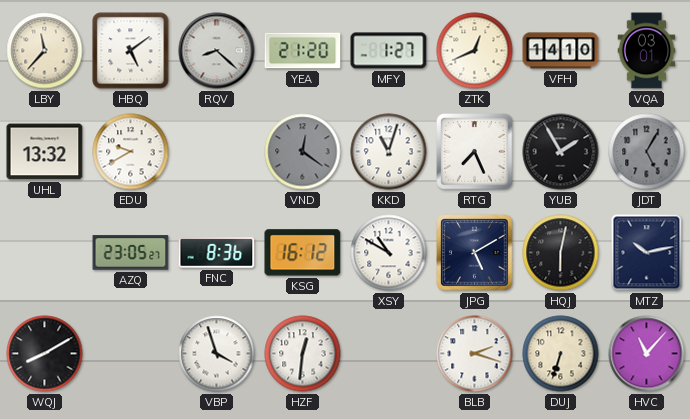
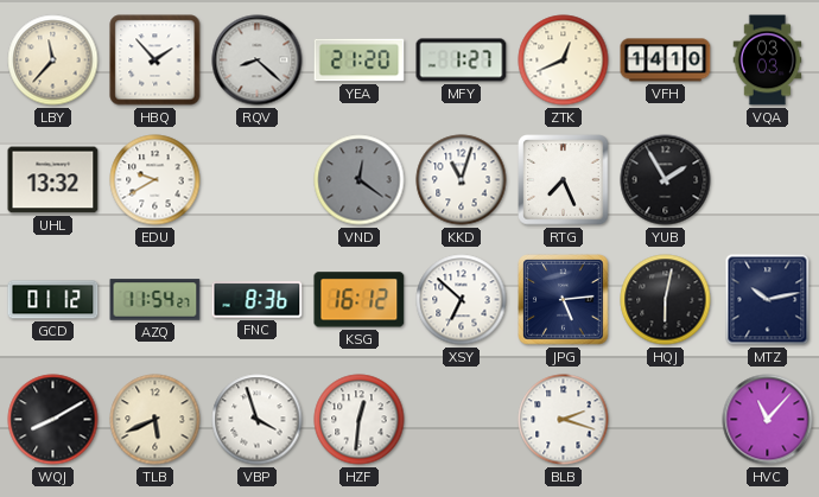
HBQ: 5:09 -> 1:53
VQA: 03:01 -> 03:03
JDT: 5:05 -> none
GCD: none -> 01:12
AZQ: 23:05 -> 11:54
XSY: 10:50 -> 6:52
JPG: 5:10 -> 5:14
TLB: none -> 5:41
DUJ: 6:33 -> none
